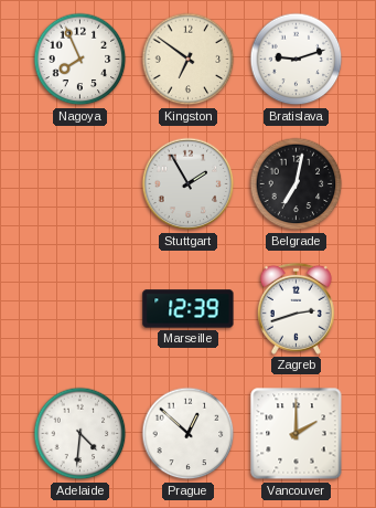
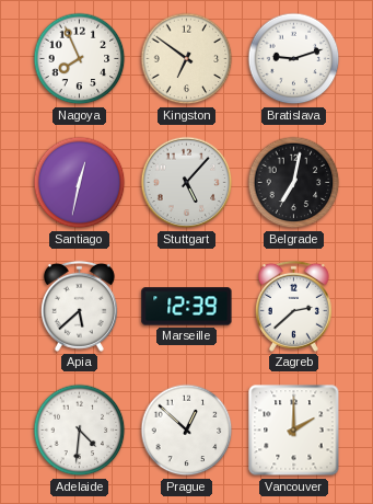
Santiago: none -> 12:32
Stuttgart: 1:55 -> 5:07
Apia: none -> 5:38
Zagreb: 2:42 -> 2:38
